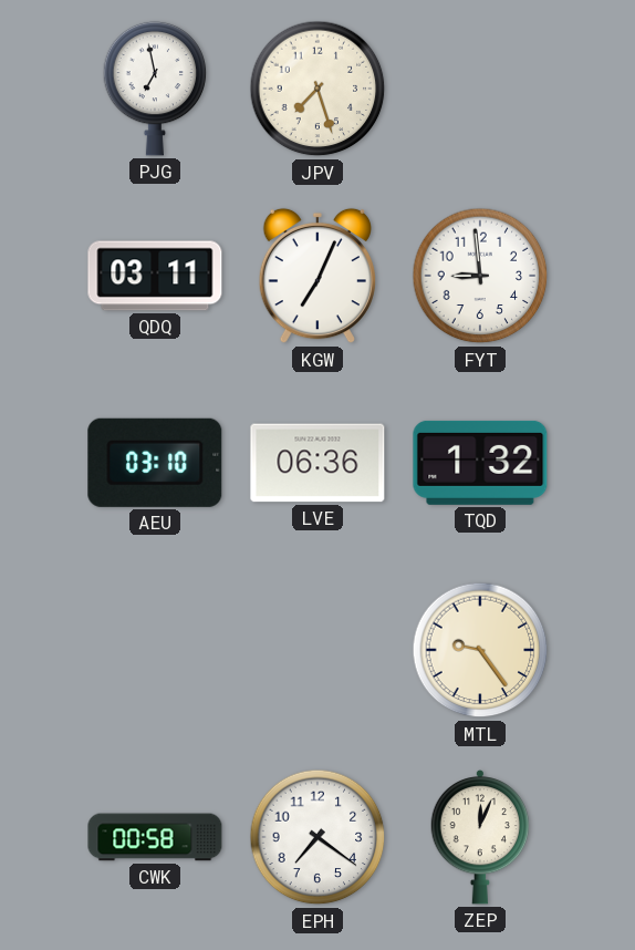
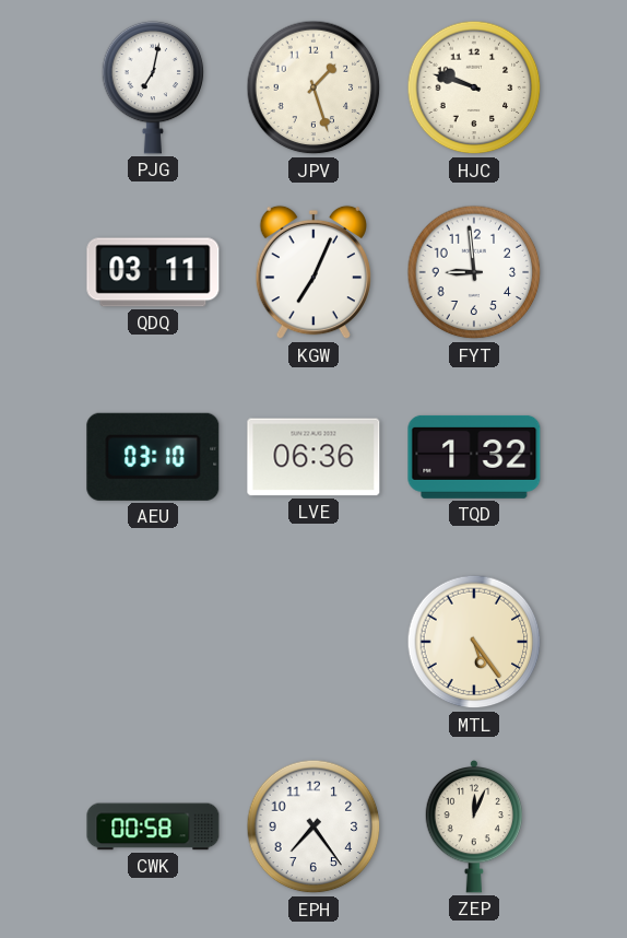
PJG: 6:58 -> 7:02
JPV: 7:27 -> 1:27
HJC: none -> 9:48
MTL: 9:24 -> 5:24
EPH: 7:21 -> 7:24
